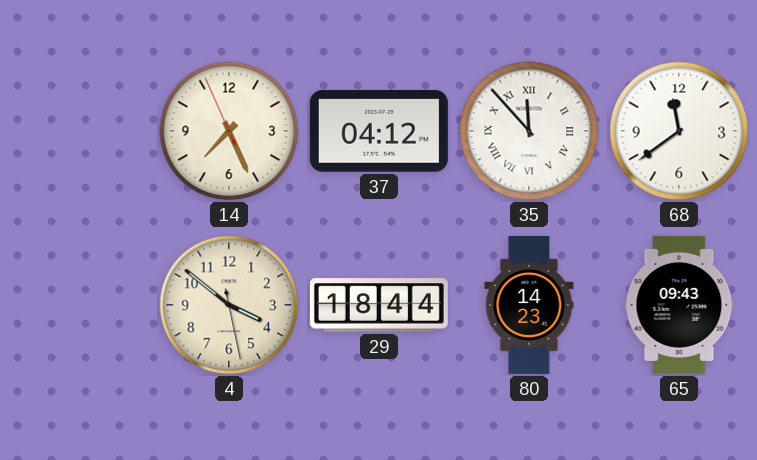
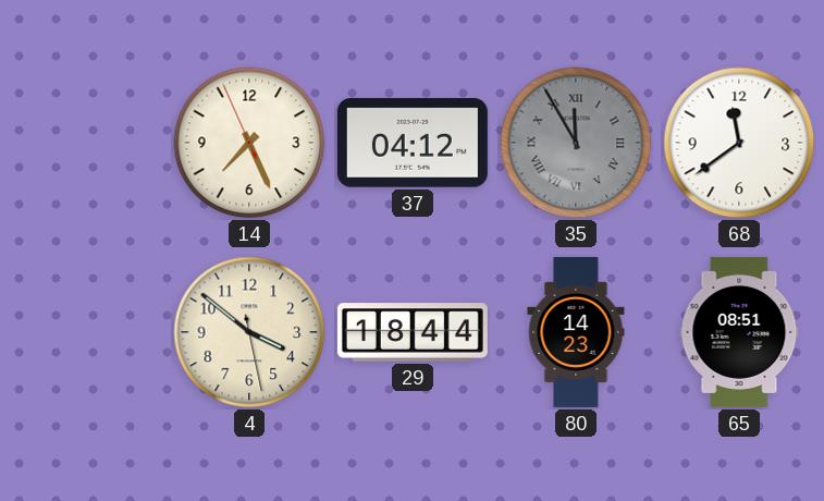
35: 11:53 -> 11:55
35 dial: white -> grey
65: 09:43 -> 08:51
